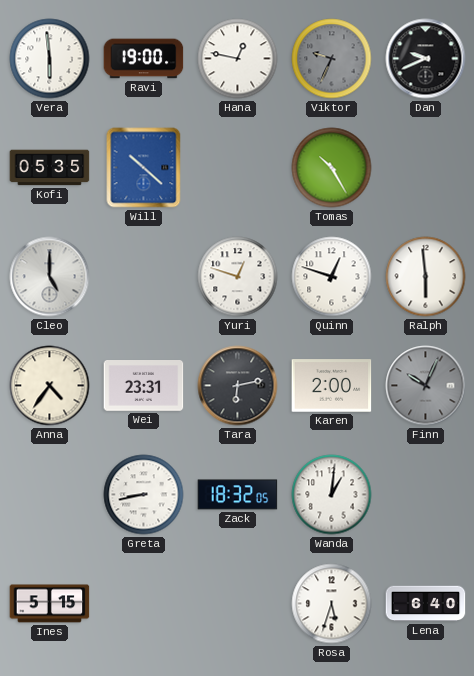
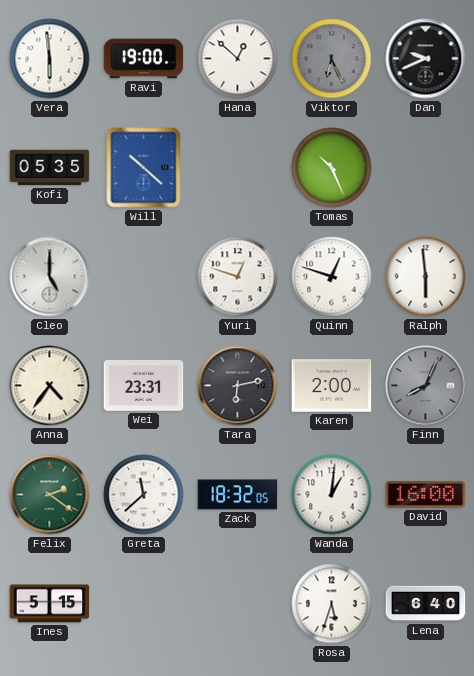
Hana: 12:47 -> 12:52
Viktor: 9:34 -> 6:26
Tomas: 10:25 -> 10:26
Finn: 10:04 -> 8:04
Felix: none -> 2:21
Greta: 8:43 -> 11:38
David: none -> 16:00
